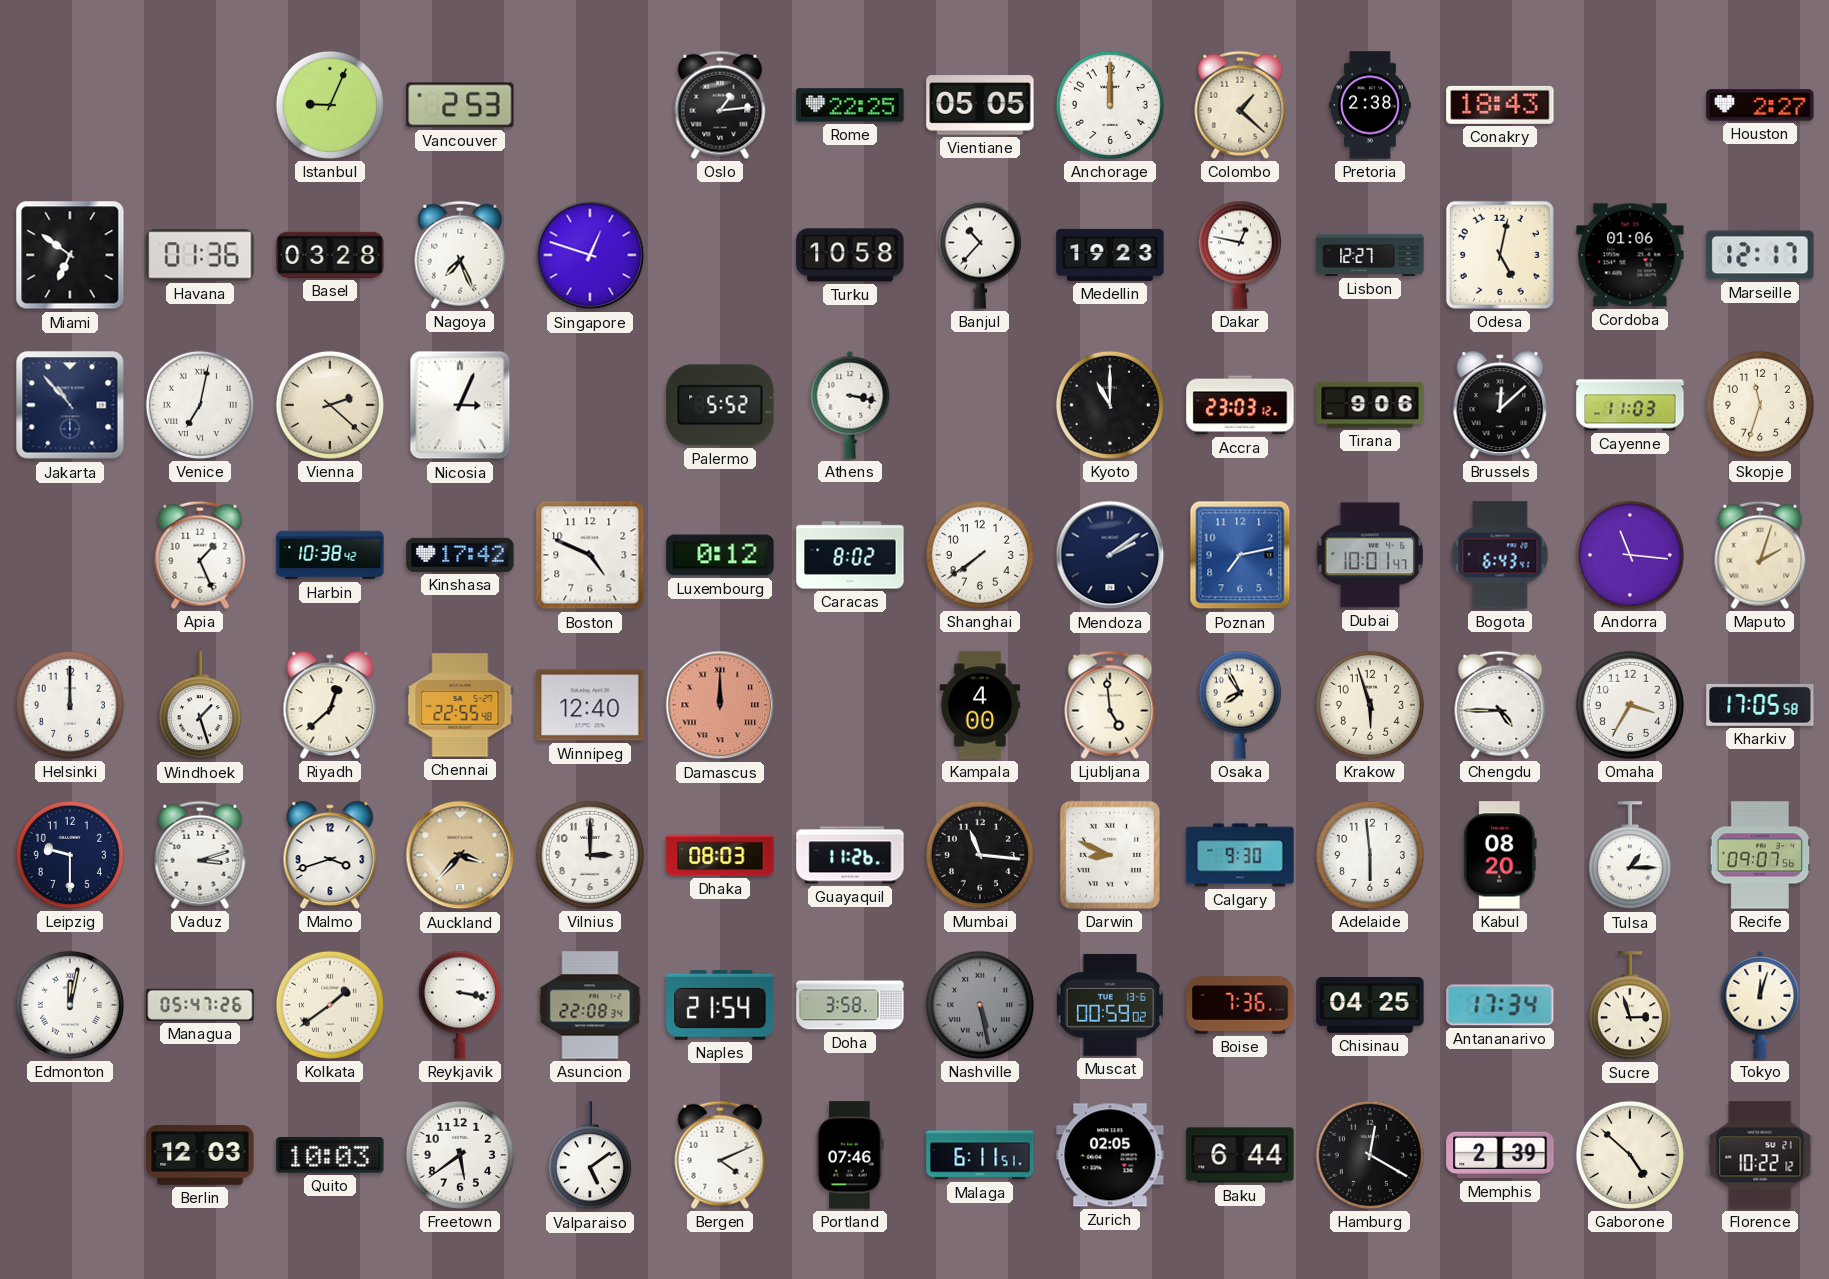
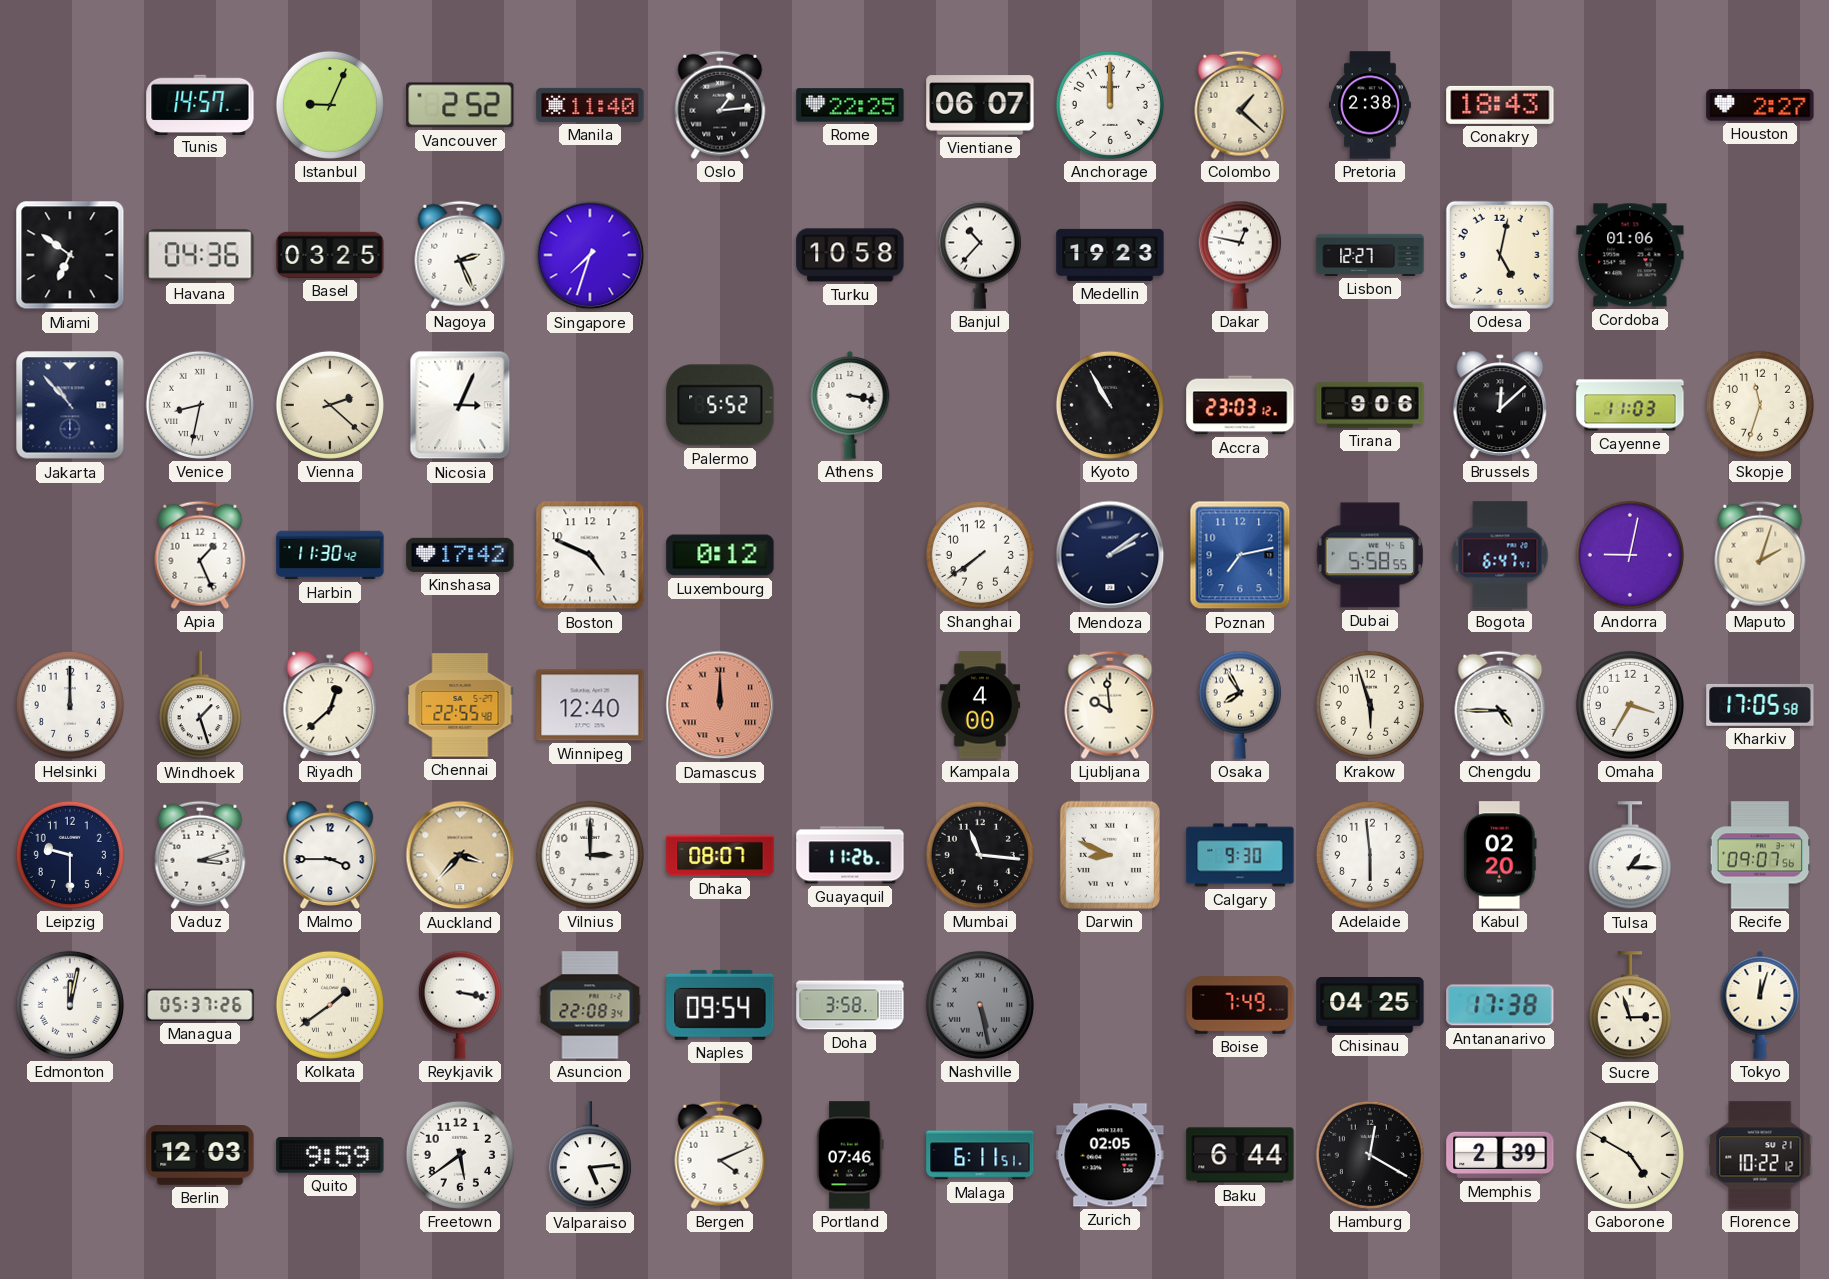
Tunis: none -> 14:57
Vancouver: 2:53 -> 2:52
Manila: none -> 11:40
Vientiane: 05:05 -> 06:07
Havana: 01:36 -> 04:36
Basel: 03:28 -> 03:25
Nagoya: 7:26 -> 2:26
Singapore: 12:48 -> 7:33
Marseille: 12:17 -> none
Venice: 7:02 -> 8:32
Kyoto: 11:00 -> 10:55
Harbin: 10:38 -> 11:30
Caracas: 8:02 -> none
Dubai: 10:01 -> 5:58
Bogota: 6:43 -> 6:47
Andorra: 11:16 -> 9:02
Ljubljana: 4:59 -> 9:59
Malmo: 3:42 -> 3:45
Dhaka: 08:03 -> 08:07
Kabul: 08:20 -> 02:20
Managua: 05:47 -> 05:37
Naples: 21:54 -> 09:54
Muscat: 00:59 -> none
Boise: 7:36 -> 7:49
Antananarivo: 17:34 -> 17:38
Quito: 10:03 -> 9:59
Valparaiso: 5:09 -> 5:14
Gaborone: 4:52 -> 4:50
